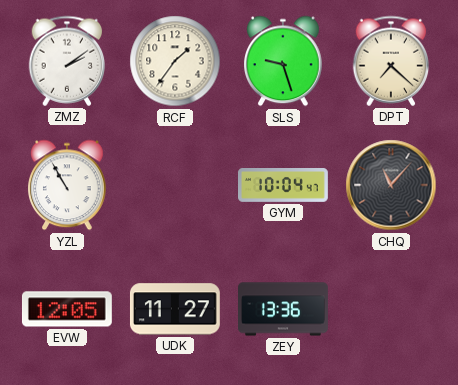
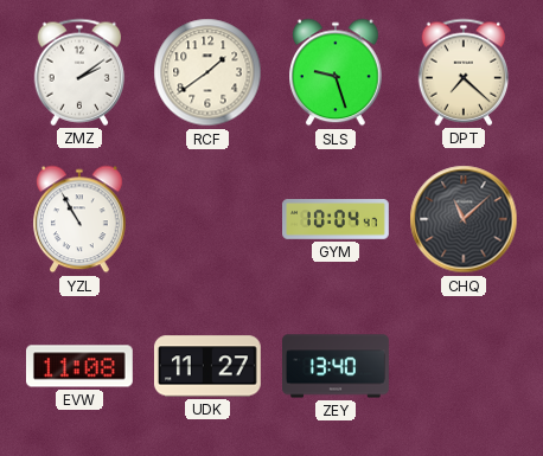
RCF: 1:36 -> 1:39
CHQ: 11:07 -> 11:08
EVW: 12:05 -> 11:08
ZEY: 13:36 -> 13:40
